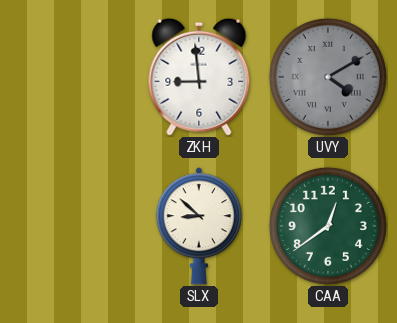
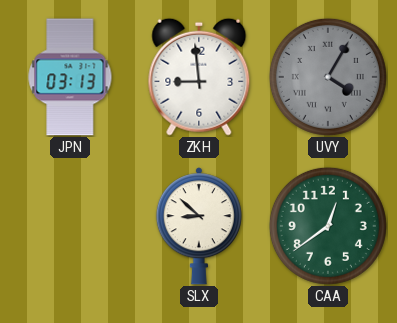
JPN: none -> 03:13
UVY: 4:10 -> 4:05
